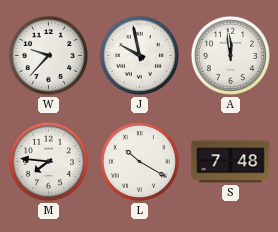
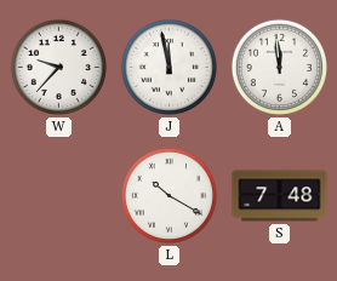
J: 9:58 -> 11:58
M: 7:46 -> none
